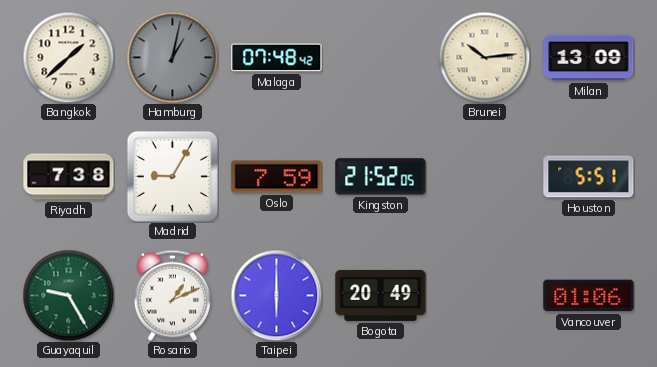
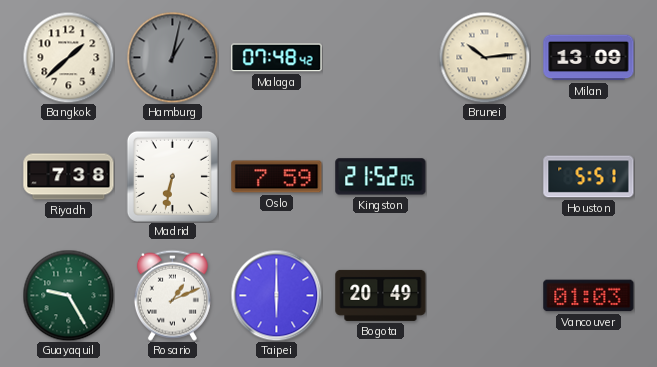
Madrid: 9:05 -> 6:32
Vancouver: 01:06 -> 01:03
